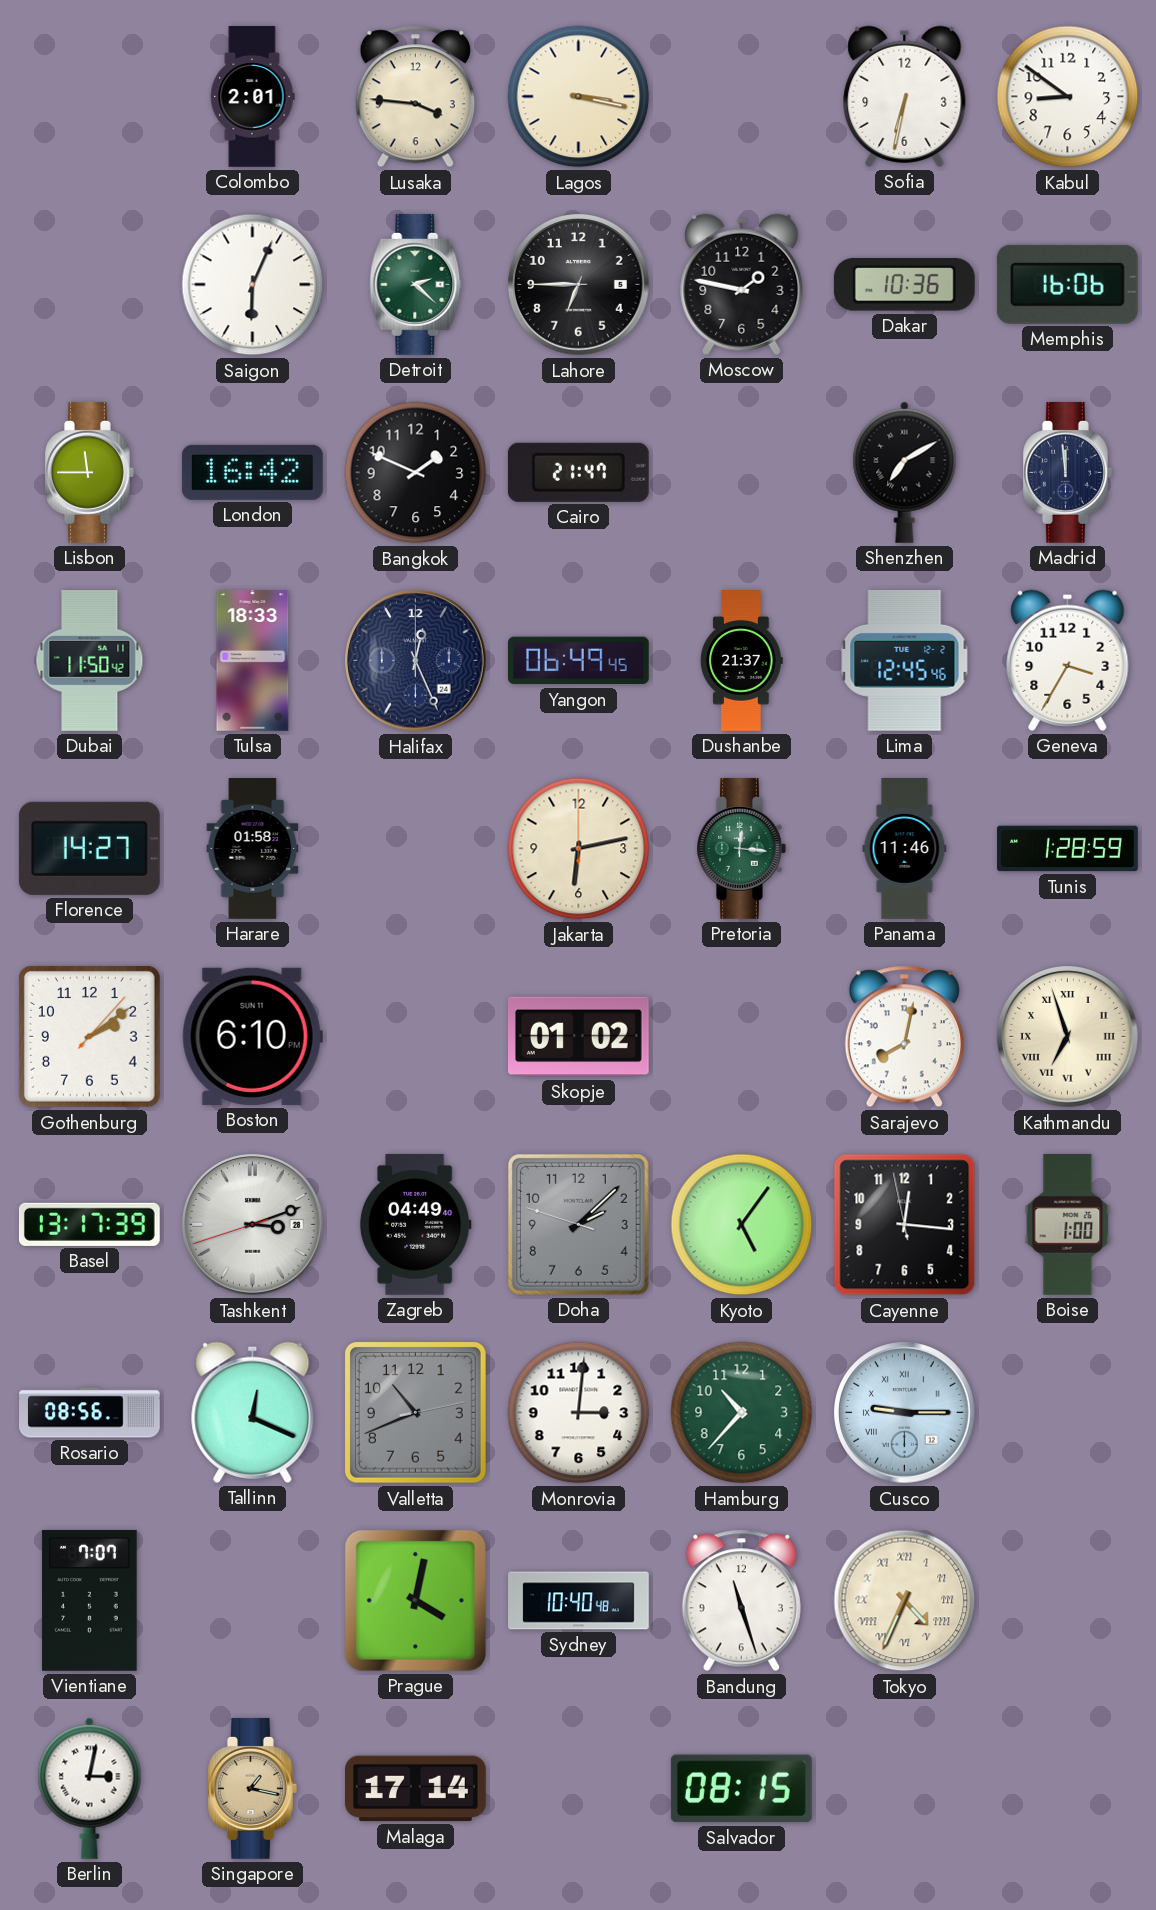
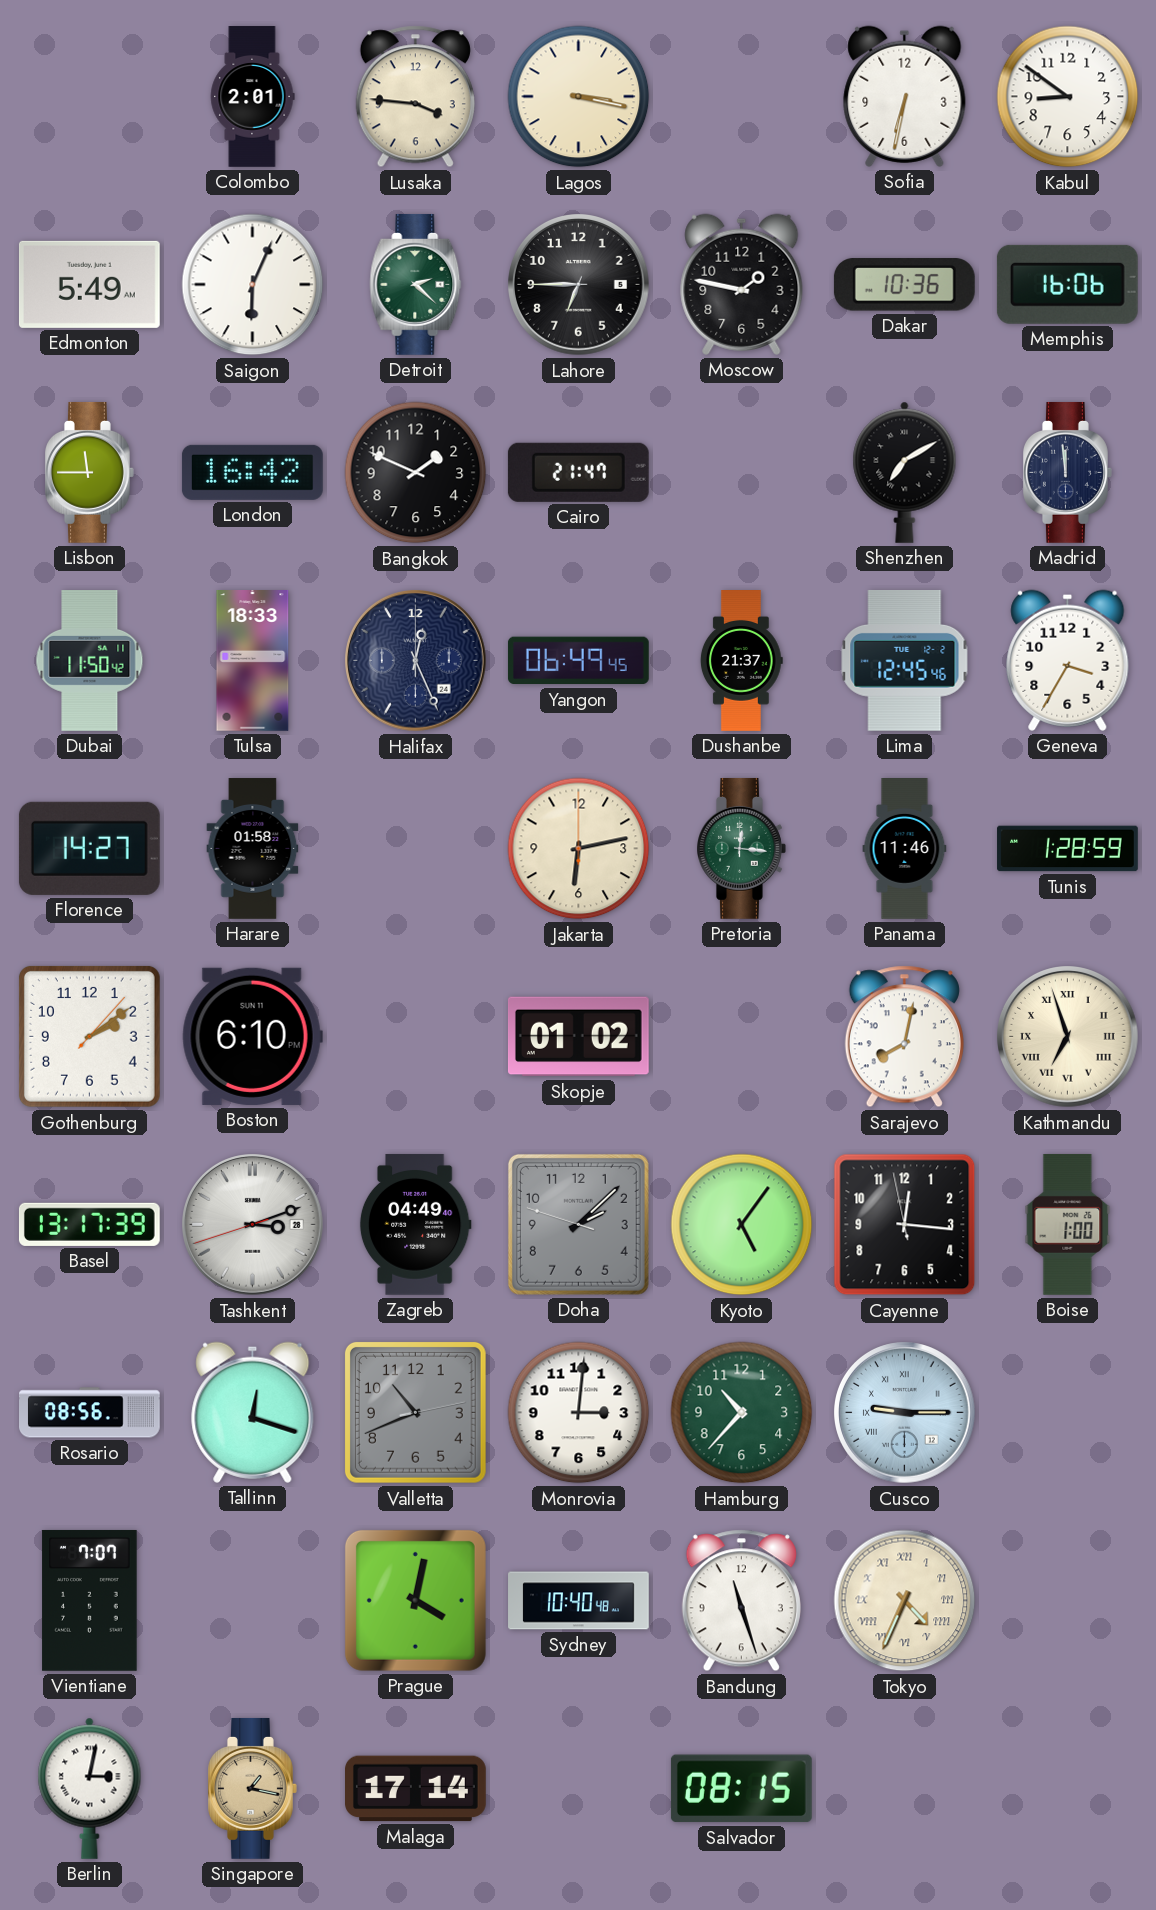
Edmonton: none -> 5:49
Tallinn: 12:19 -> 12:18
